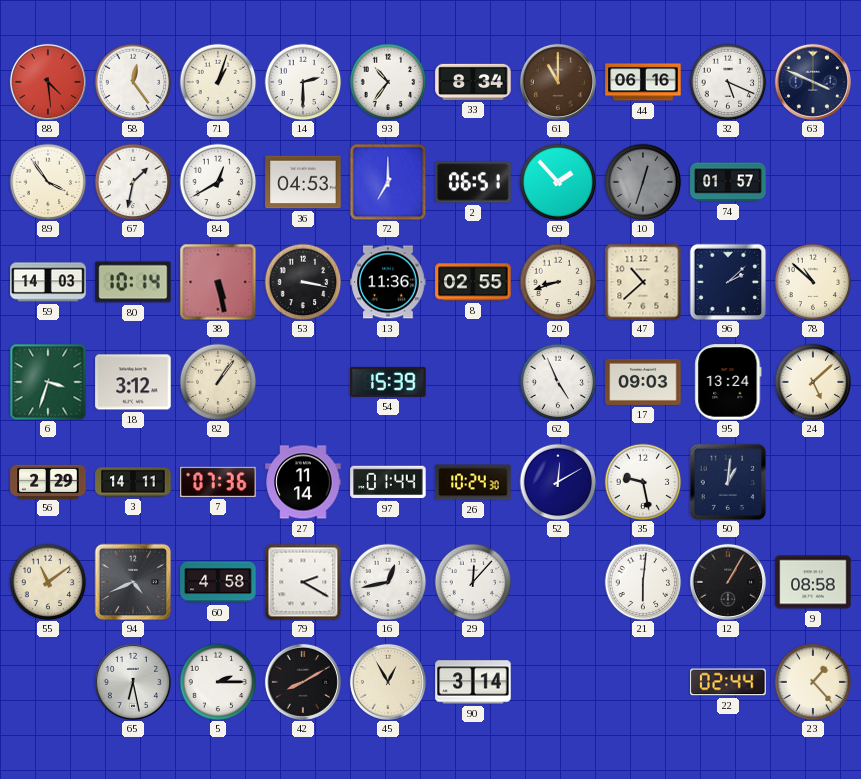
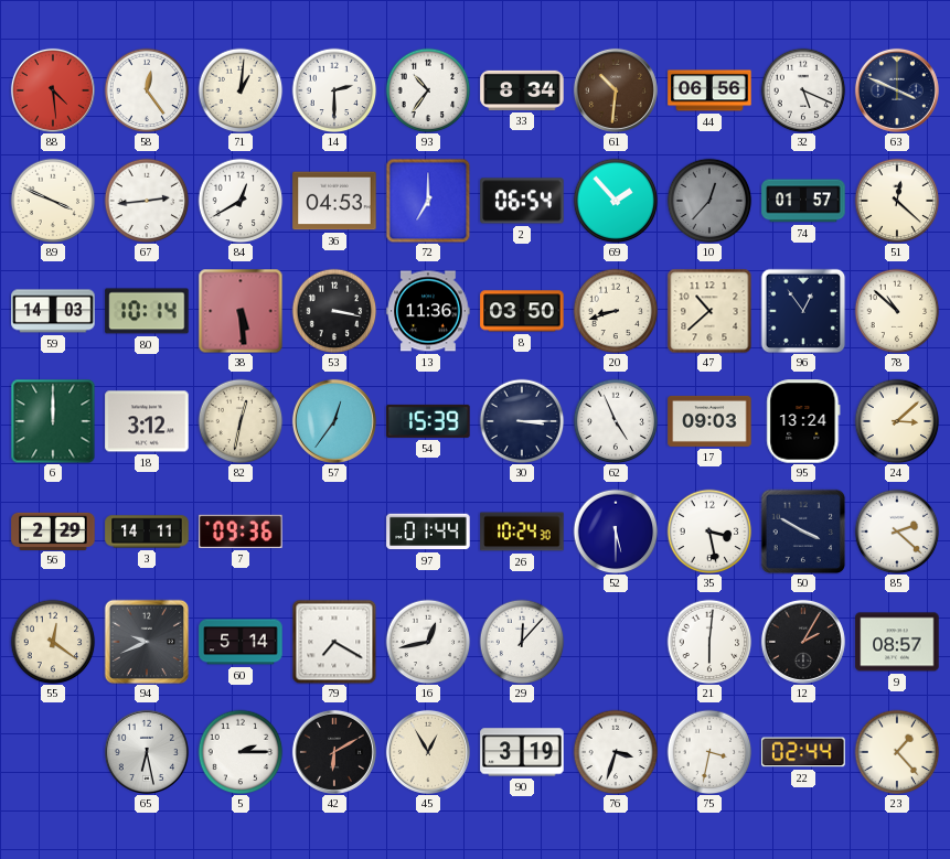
71: 1:03 -> 1:01
61: 11:00 -> 10:31
44: 06:16 -> 06:56
89: 3:54 -> 3:49
67: 1:32 -> 2:44
2: 06:51 -> 06:54
10: 12:33 -> 12:37
51: none -> 12:22
38: 5:28 -> 5:29
8: 02:55 -> 03:50
96: 2:08 -> 12:54
6: 3:33 -> 12:00
82: 1:06 -> 12:32
57: none -> 12:36
30: none -> 3:15
24: 5:08 -> 3:08
7: 07:36 -> 09:36
27: 11:14 -> none
52: 12:10 -> 5:30
35: 9:28 -> 3:28
50: 1:01 -> 3:50
85: none -> 2:22
55: 11:09 -> 12:21
94: 4:41 -> 9:41
60: 4:58 -> 5:14
79: 2:20 -> 7:20
12: 1:05 -> 2:05
9: 08:58 -> 08:57
42: 8:10 -> 6:10
90: 3:14 -> 3:19
76: none -> 3:33
75: none -> 3:32
